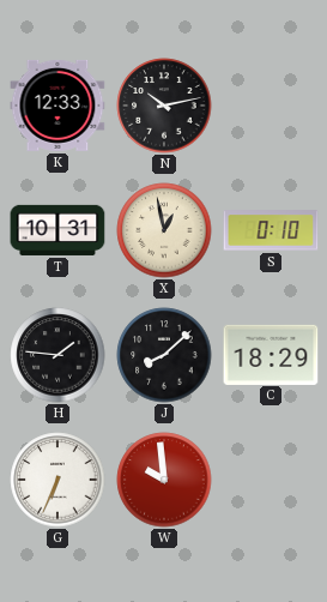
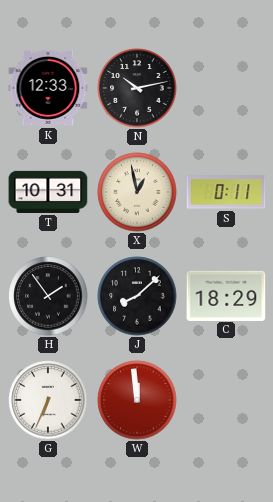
S: 0:10 -> 0:11
H: 1:46 -> 1:54
W: 9:59 -> 11:59
